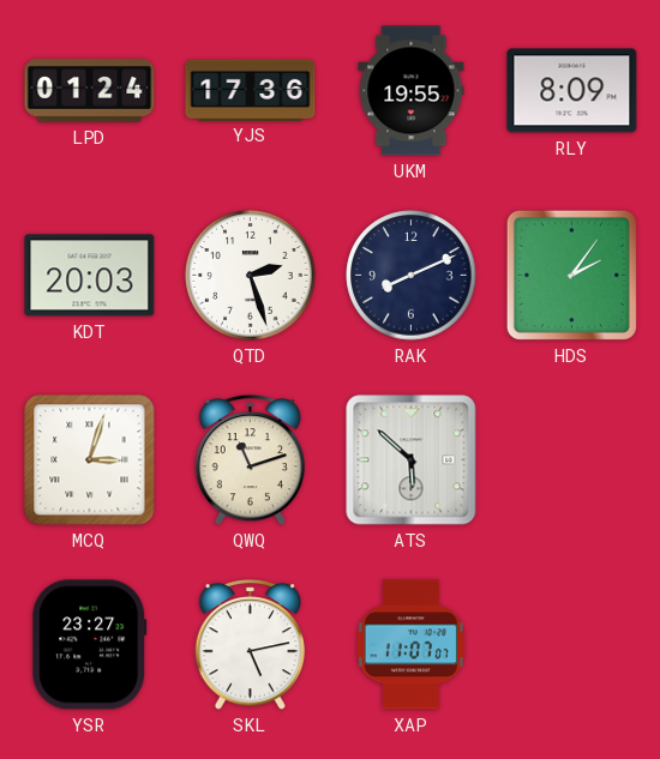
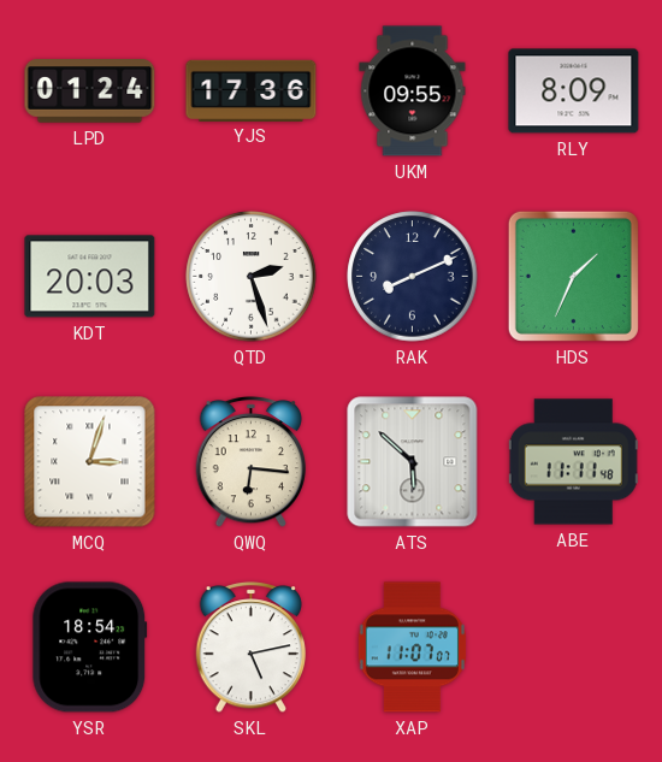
UKM: 19:55 -> 09:55
HDS: 2:06 -> 1:34
QWQ: 11:12 -> 6:16
ABE: none -> 11:11
YSR: 23:27 -> 18:54
